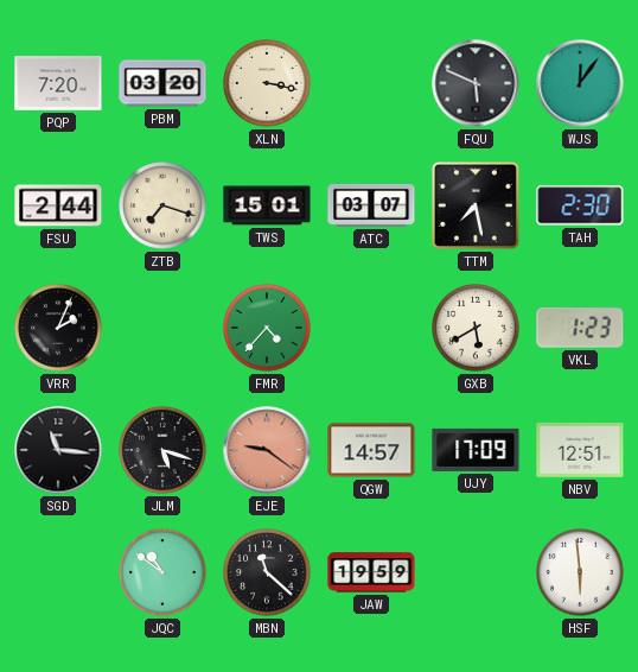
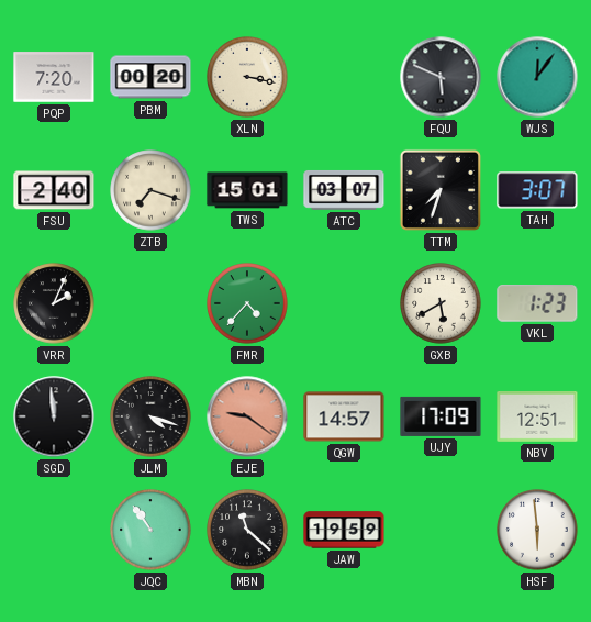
PBM: 03:20 -> 00:20
FSU: 2:44 -> 2:40
TTM: 7:28 -> 7:33
TAH: 2:30 -> 3:07
SGD: 11:16 -> 11:59
JLM: 5:18 -> 4:18
JQC: 10:51 -> 10:54
